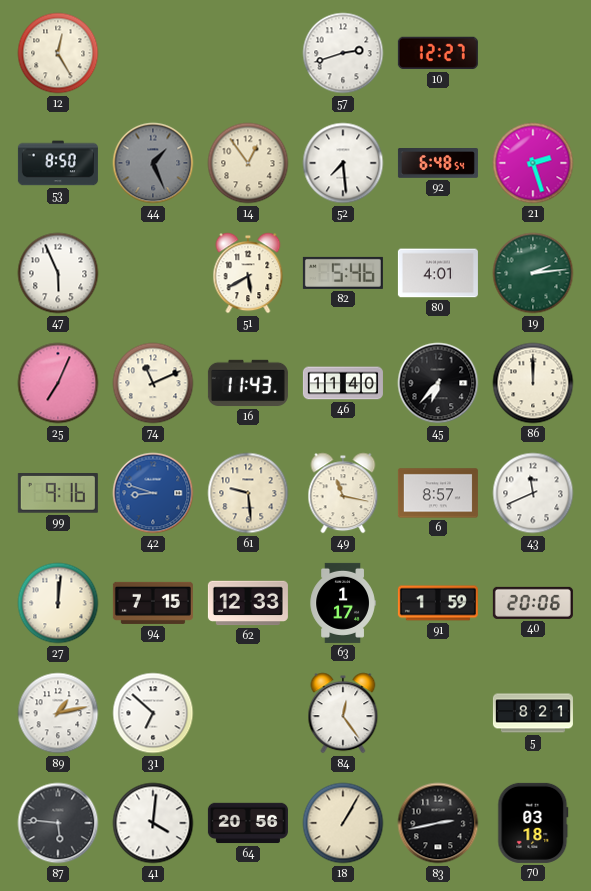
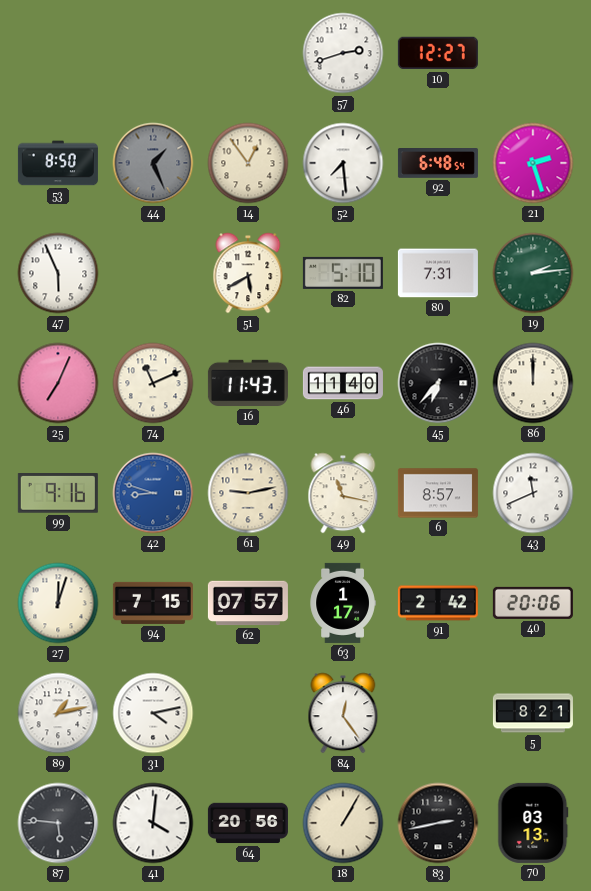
12: 12:25 -> none
82: 5:46 -> 5:10
80: 4:01 -> 7:31
61: 9:29 -> 9:13
27: 12:01 -> 12:03
62: 12:33 -> 07:57
91: 1:59 -> 2:42
31: 6:52 -> 4:13
70: 03:18 -> 03:13
